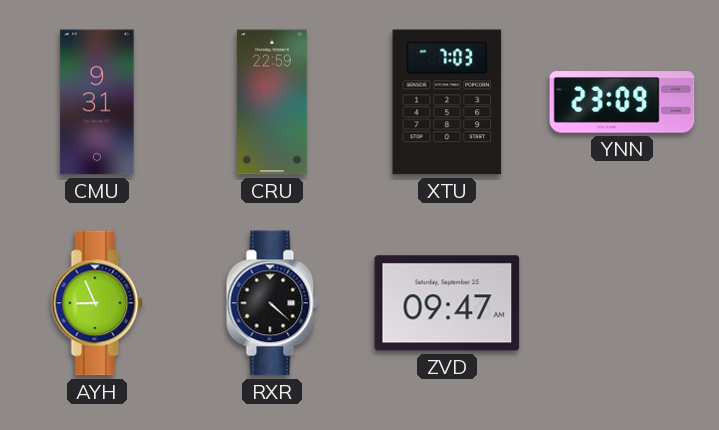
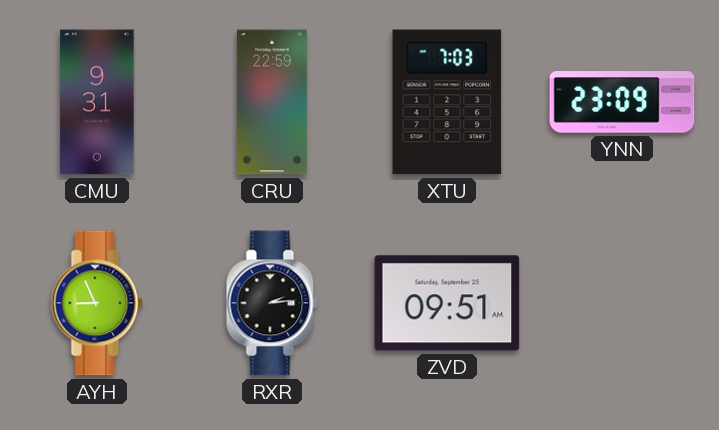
RXR: 4:22 -> 2:14
ZVD: 09:47 -> 09:51
